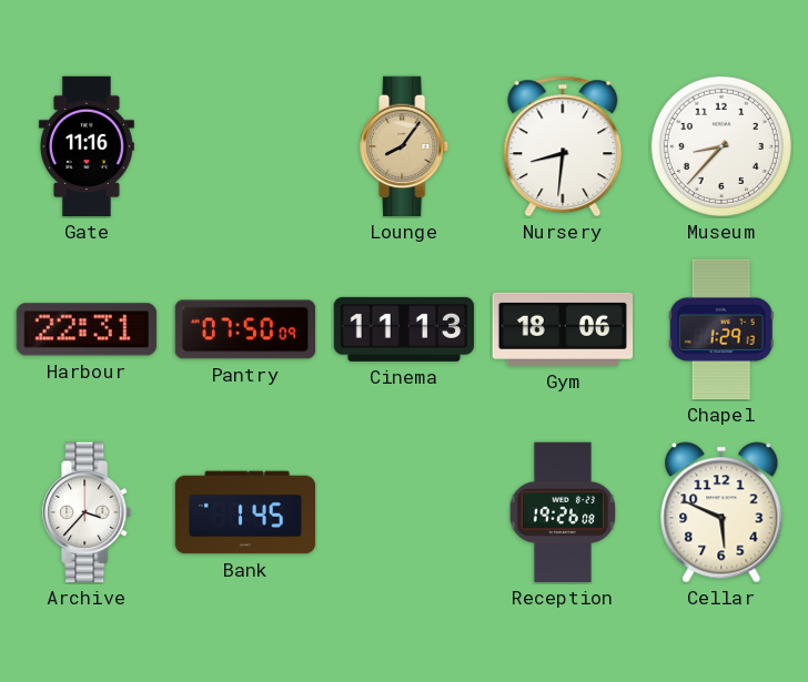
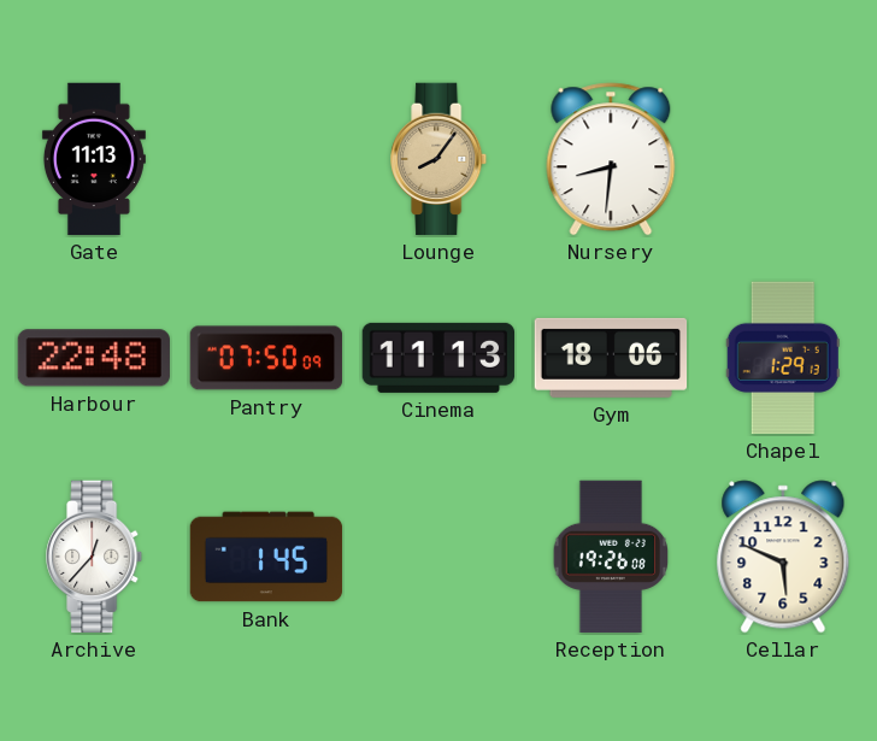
Gate: 11:16 -> 11:13
Museum: 8:37 -> none
Harbour: 22:31 -> 22:48
Archive: 3:37 -> 12:37
